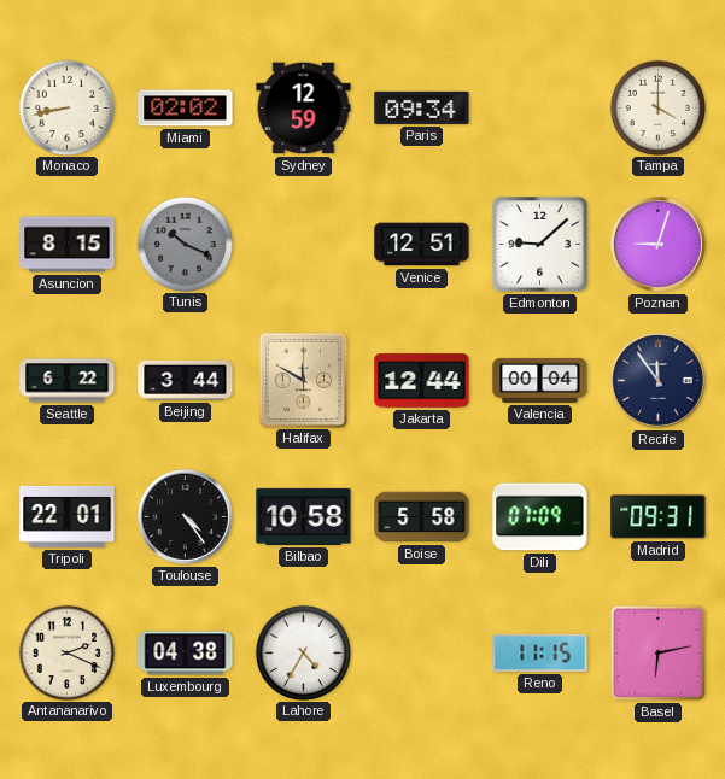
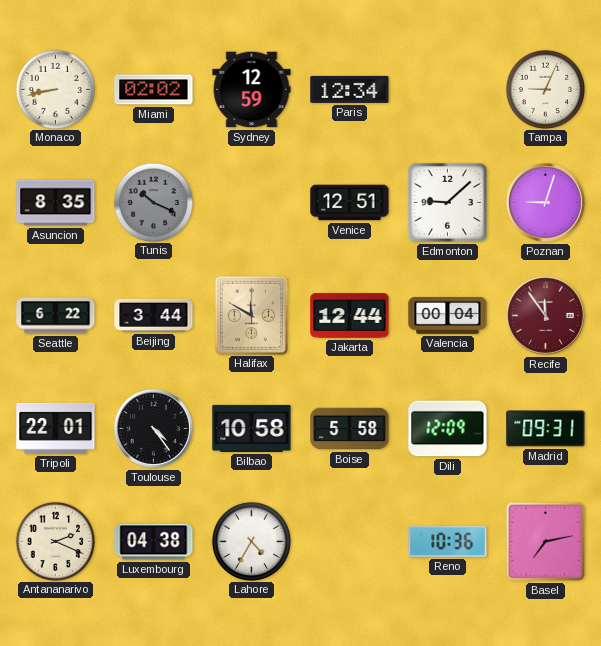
Paris: 09:34 -> 12:34
Tampa: 4:00 -> 9:04
Asuncion: 8:15 -> 8:35
Recife dial: navy -> burgundy
Dili: 07:09 -> 12:09
Reno: 11:15 -> 10:36
Basel: 6:13 -> 7:13
